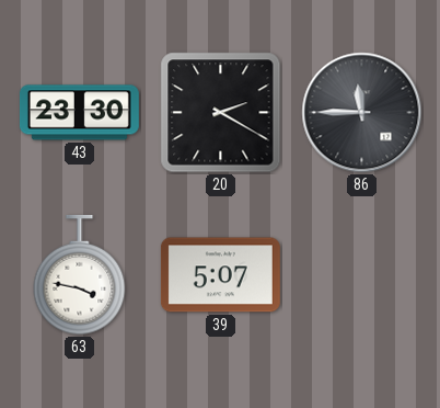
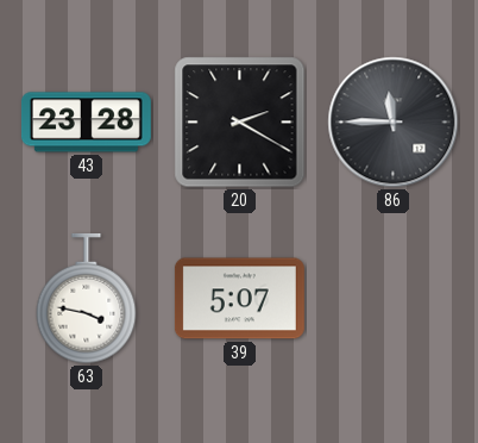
43: 23:30 -> 23:28
